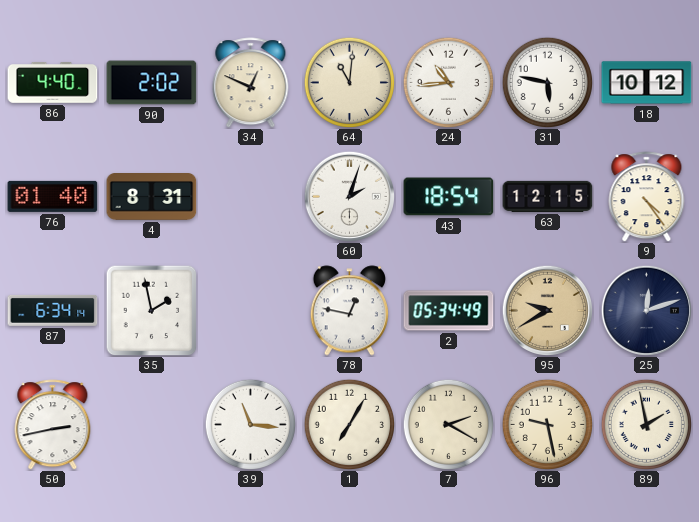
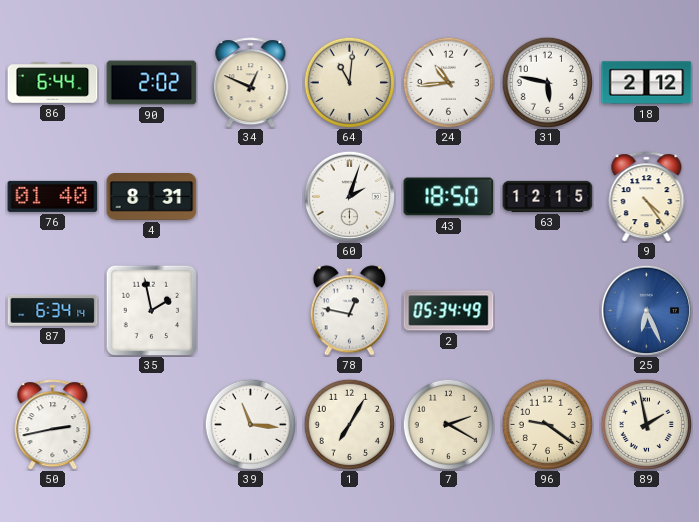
86: 4:40 -> 6:44
18: 10:12 -> 2:12
43: 18:54 -> 18:50
95: 9:40 -> none
25: 12:12 -> 6:26
25 dial: navy -> blue
96: 9:28 -> 9:21
